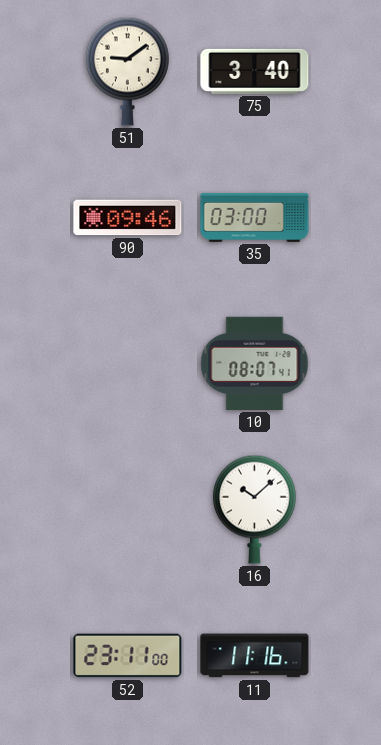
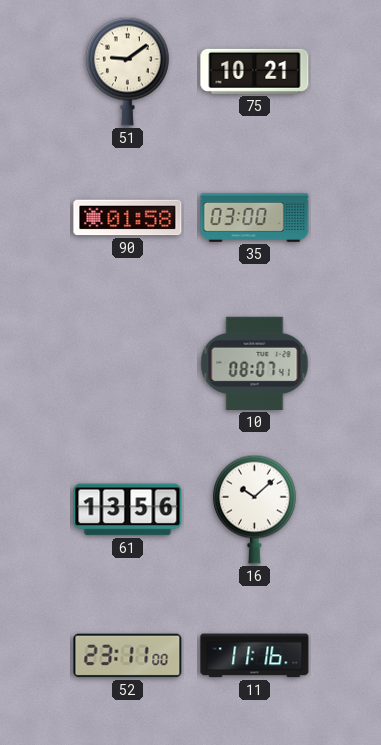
75: 3:40 -> 10:21
90: 09:46 -> 01:58
61: none -> 13:56
